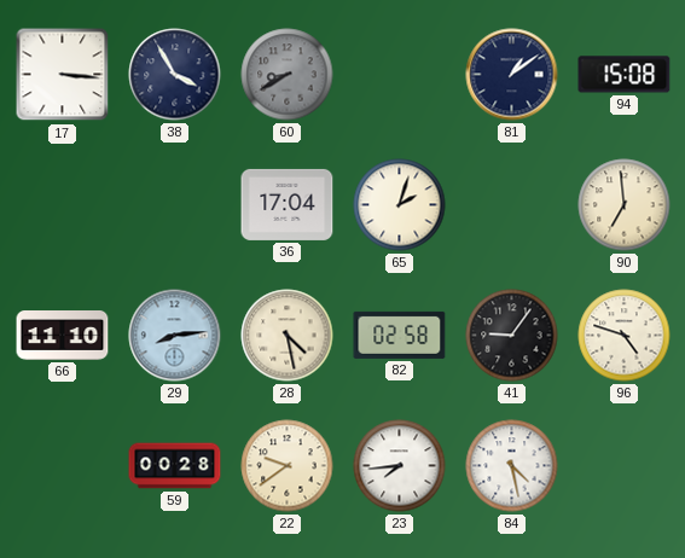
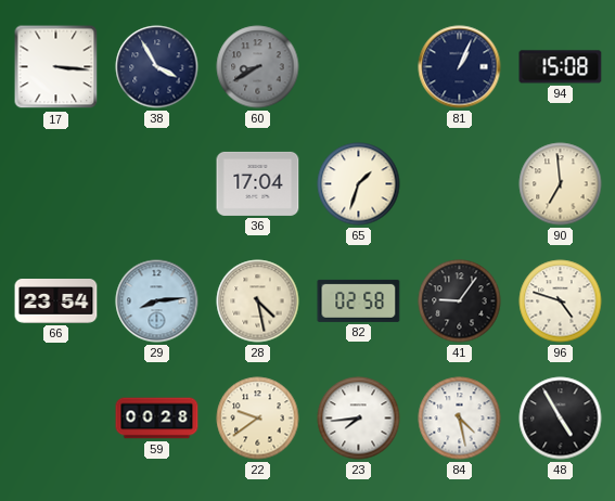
81: 1:09 -> 1:04
65: 2:03 -> 1:33
66: 11:10 -> 23:54
48: none -> 4:55
